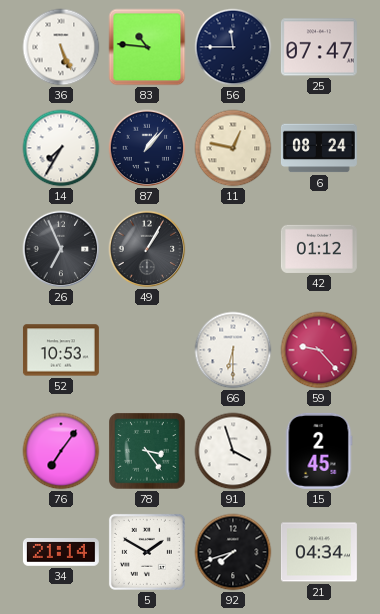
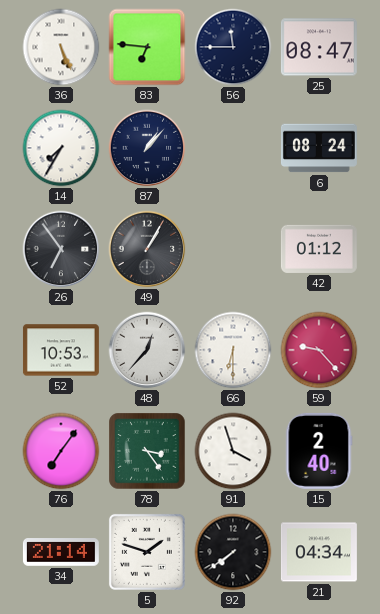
83: 10:46 -> 6:46
25: 07:47 -> 08:47
11: 12:47 -> none
26: 6:56 -> 6:54
48: none -> 12:37
15: 2:45 -> 2:40
5: 1:50 -> 1:48
92: 7:42 -> 7:39
